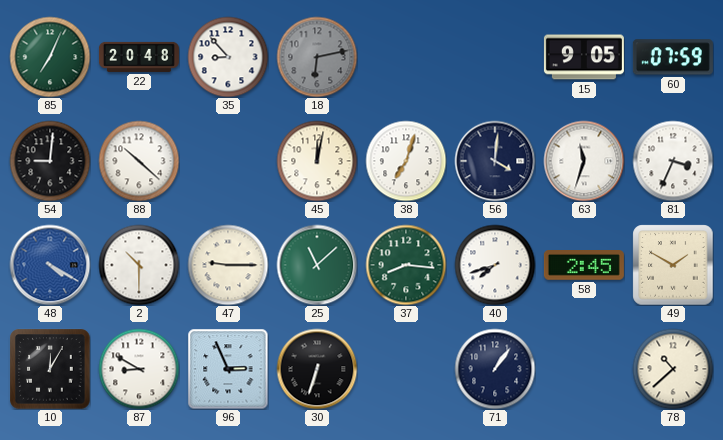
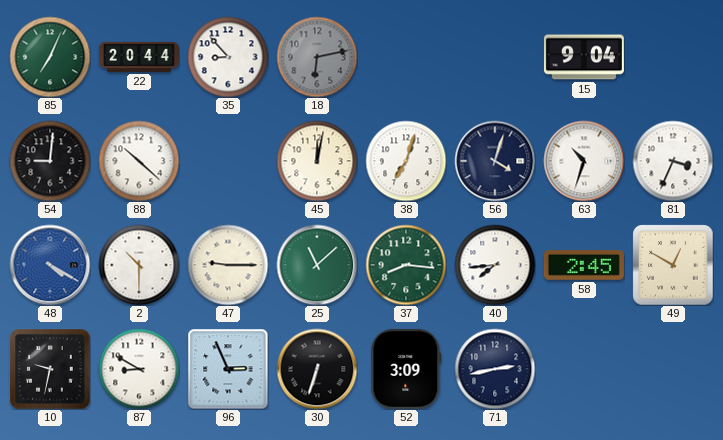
22: 20:48 -> 20:44
15: 9:05 -> 9:04
60: 07:59 -> none
56: 4:01 -> 4:03
63: 11:33 -> 10:33
40: 7:42 -> 7:44
49: 1:50 -> 12:50
10: 12:05 -> 9:32
52: none -> 3:09
71: 1:06 -> 2:43
78: 10:38 -> none
